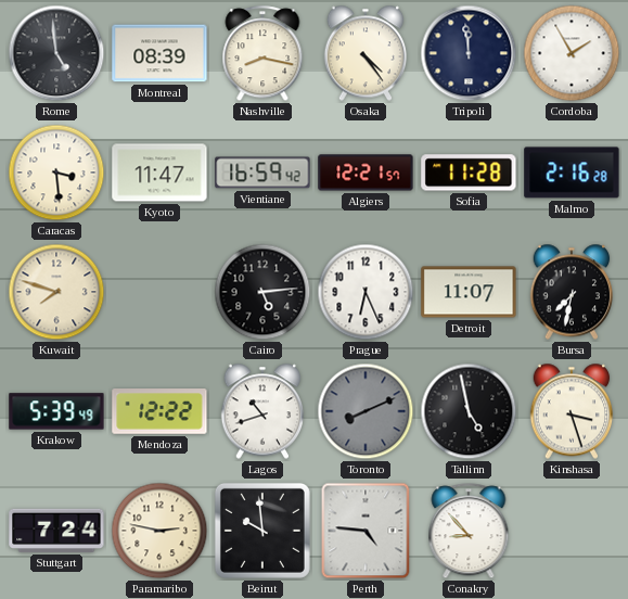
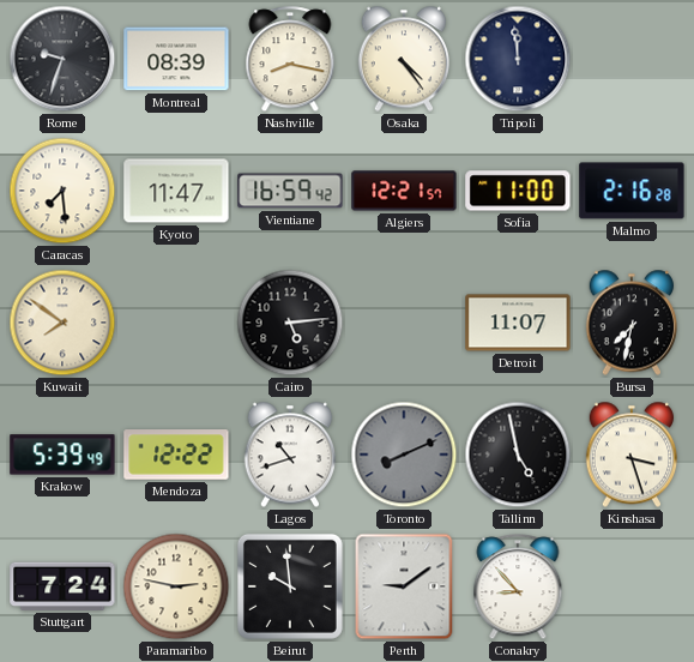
Rome: 4:59 -> 9:33
Cordoba: 1:55 -> none
Caracas: 3:29 -> 7:29
Sofia: 11:28 -> 11:00
Kuwait: 7:48 -> 7:51
Prague: 6:26 -> none
Perth: 4:46 -> 9:09
